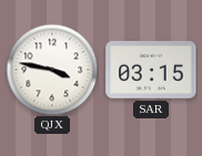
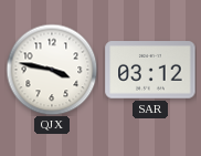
SAR: 03:15 -> 03:12
